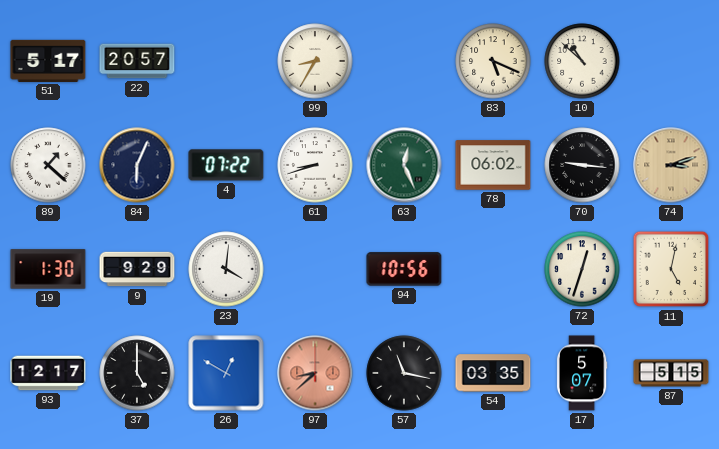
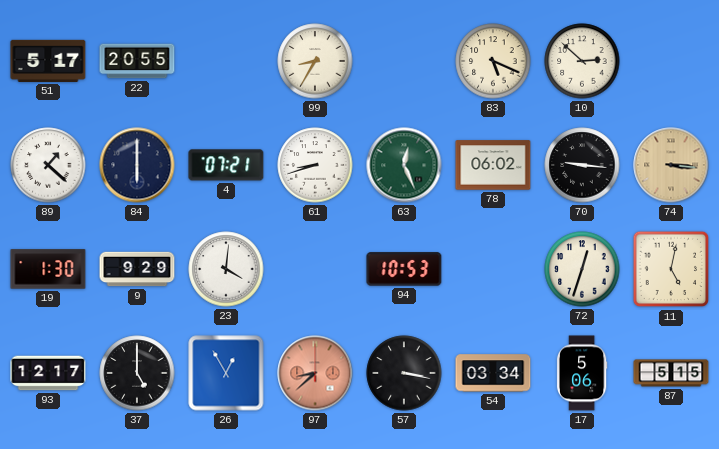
22: 20:57 -> 20:55
10: 10:52 -> 2:52
84: 6:04 -> 6:00
4: 07:22 -> 07:21
74: 3:12 -> 3:16
94: 10:56 -> 10:53
26: 12:50 -> 12:55
57: 11:17 -> 3:17
54: 03:35 -> 03:34
17: 5:07 -> 5:06
